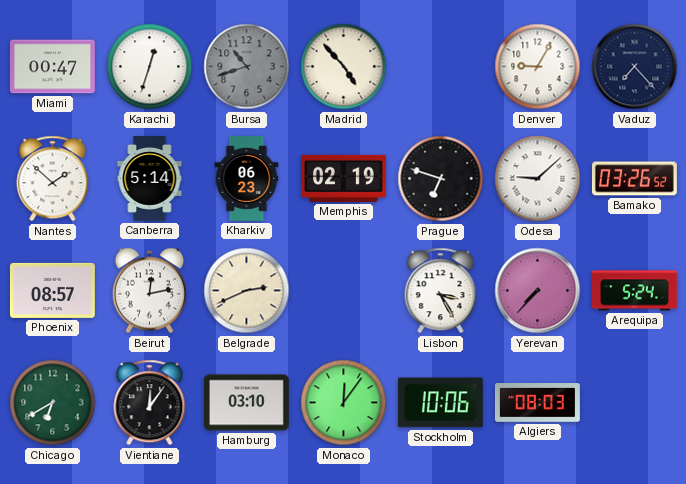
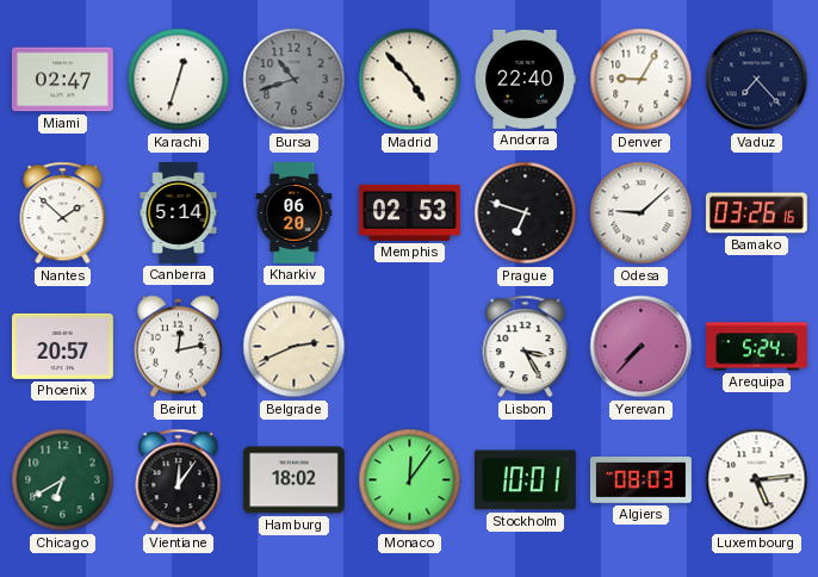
Miami: 00:47 -> 02:47
Andorra: none -> 22:40
Kharkiv: 06:23 -> 06:20
Memphis: 02:19 -> 02:53
Bamako: 03:26:52 -> 03:26:16
Phoenix: 08:57 -> 20:57
Hamburg: 03:10 -> 18:02
Stockholm: 10:06 -> 10:01
Luxembourg: none -> 5:14
